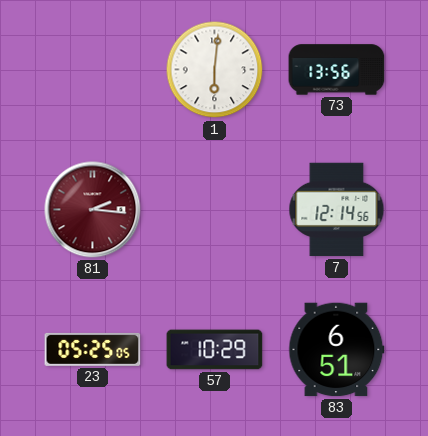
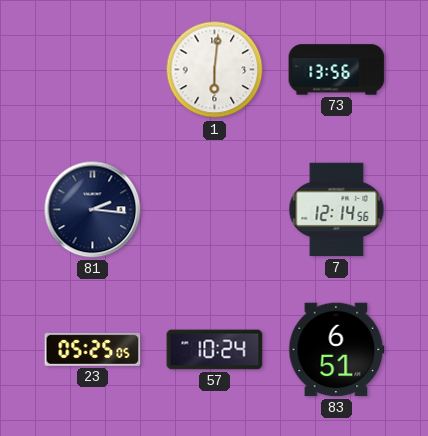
81 dial: burgundy -> navy
57: 10:29 -> 10:24
